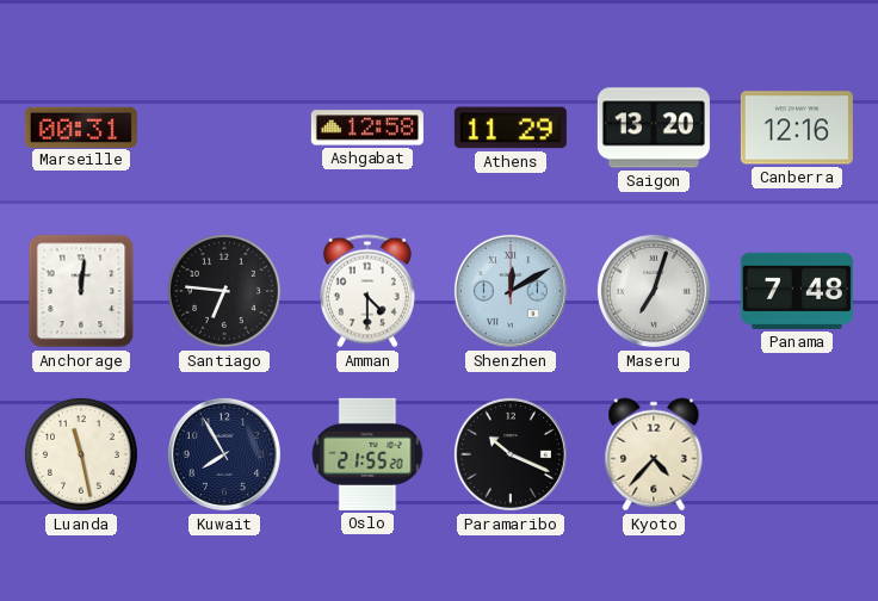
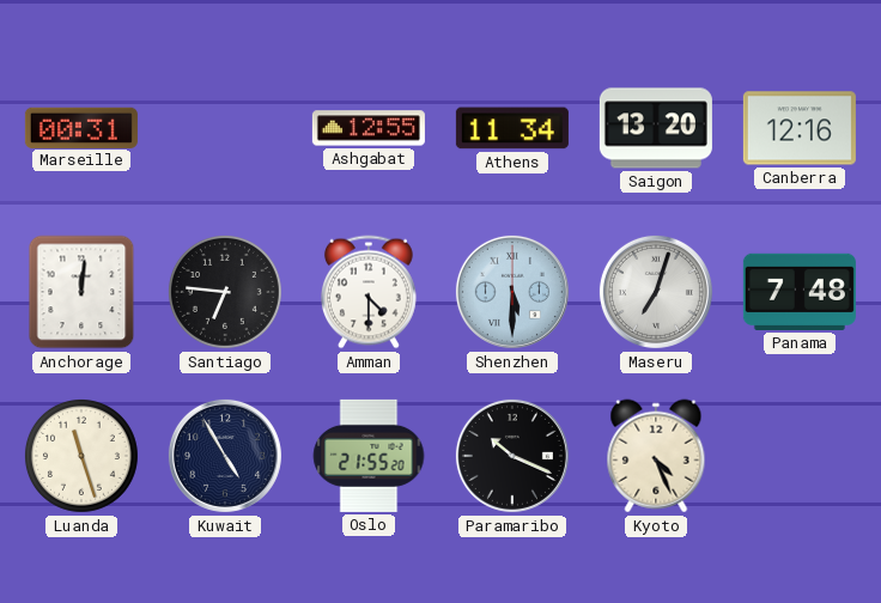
Ashgabat: 12:58 -> 12:55
Athens: 11:29 -> 11:34
Shenzhen: 12:10 -> 5:30
Luanda: 11:28 -> 11:27
Kuwait: 7:55 -> 4:55
Kyoto: 4:37 -> 4:26
